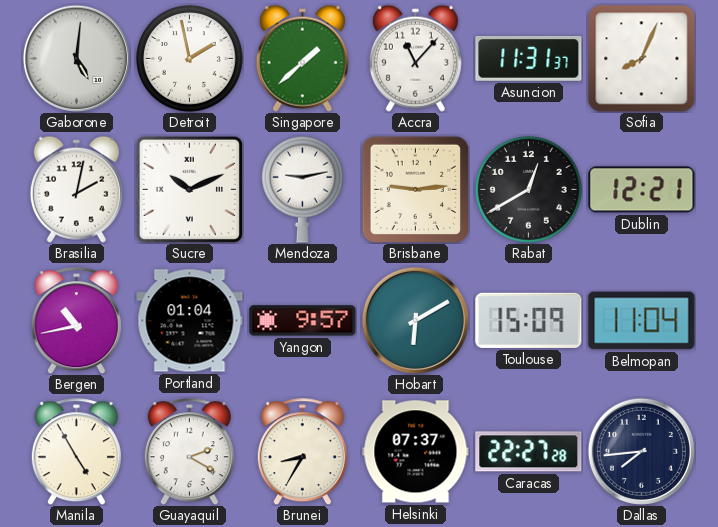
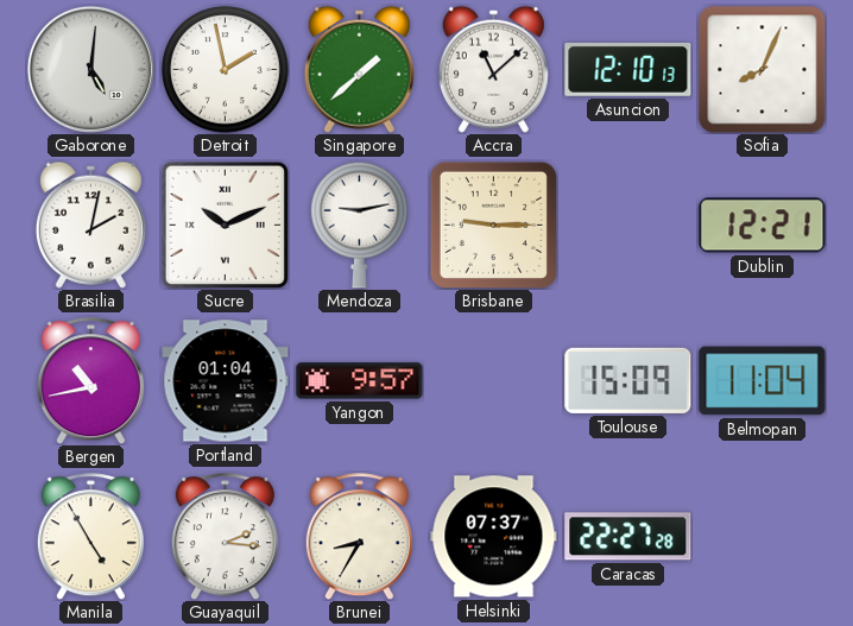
Accra: 11:07 -> 11:08
Asuncion: 11:31 -> 12:10
Brisbane: 9:14 -> 9:15
Rabat: 12:40 -> none
Hobart: 6:10 -> none
Guayaquil: 2:20 -> 2:16
Dallas: 7:44 -> none
